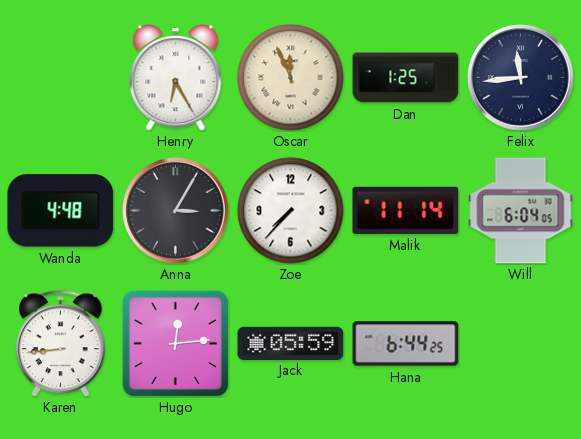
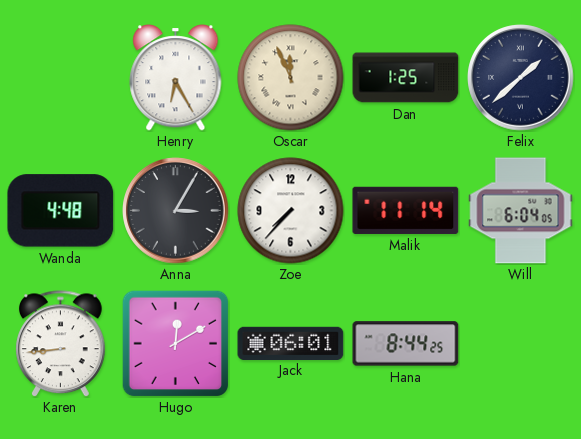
Felix: 11:44 -> 1:38
Hugo: 12:14 -> 12:10
Jack: 05:59 -> 06:01
Hana: 6:44 -> 8:44
